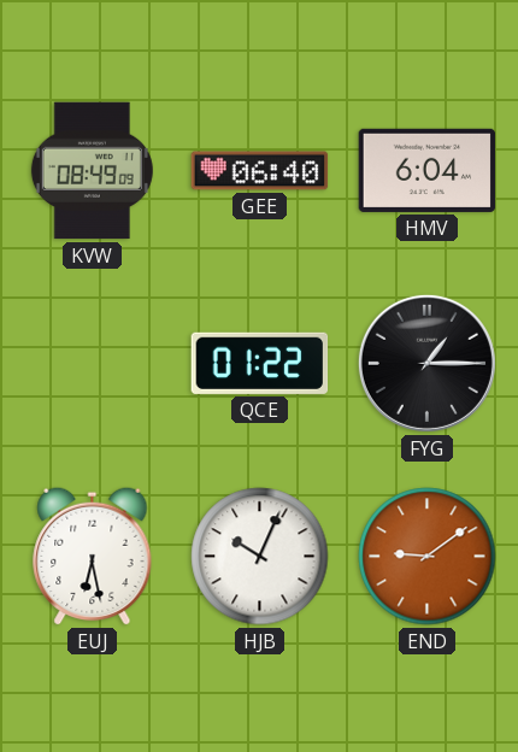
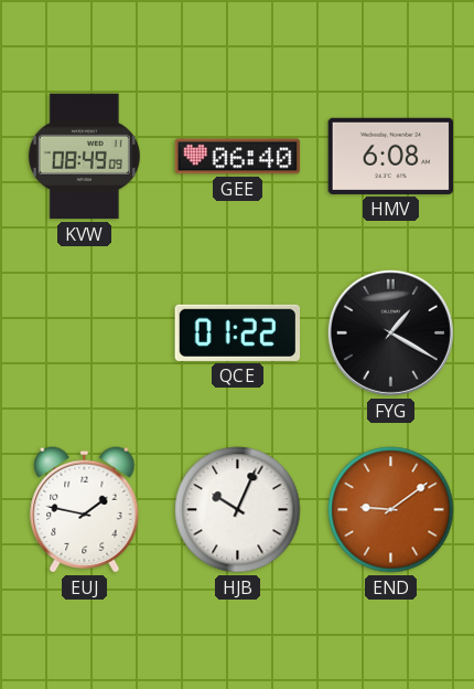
HMV: 6:04 -> 6:08
FYG: 1:15 -> 1:20
EUJ: 6:28 -> 1:47
